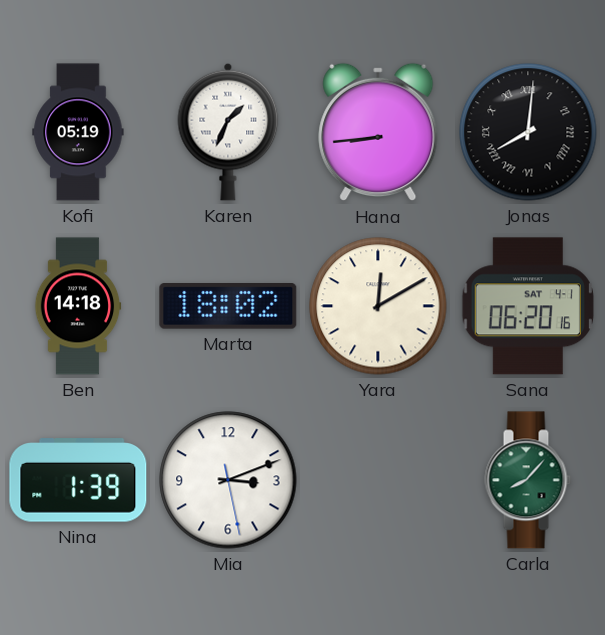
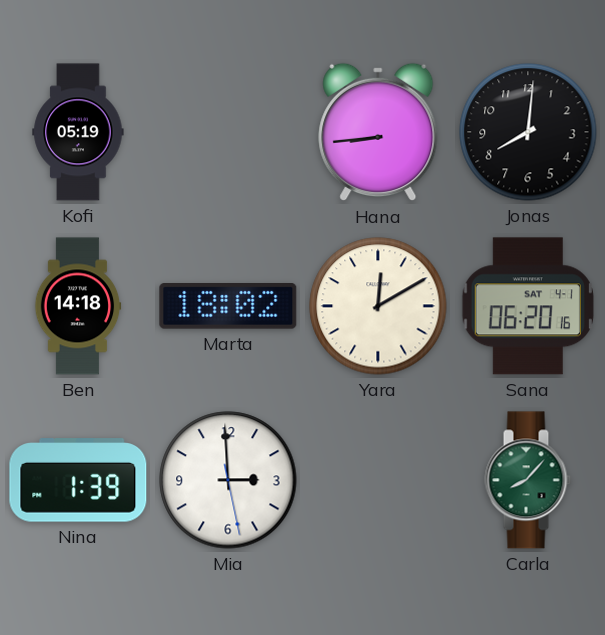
Karen: 1:34 -> none
Jonas numerals: Roman -> Arabic
Mia: 3:11 -> 2:59
